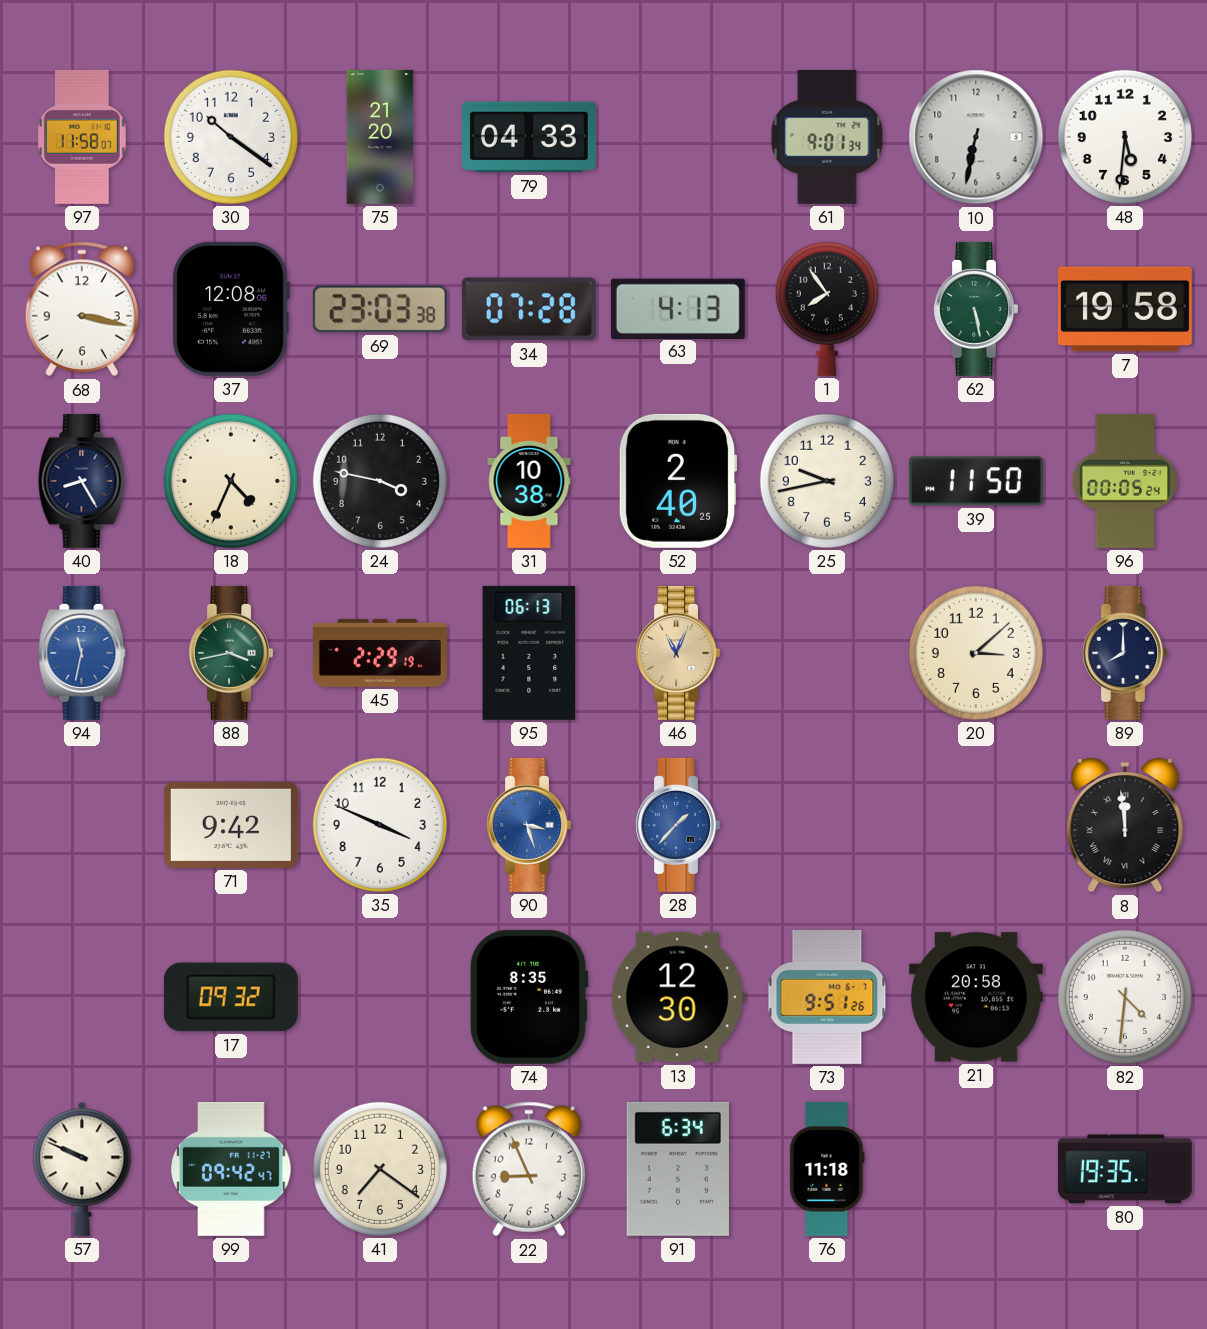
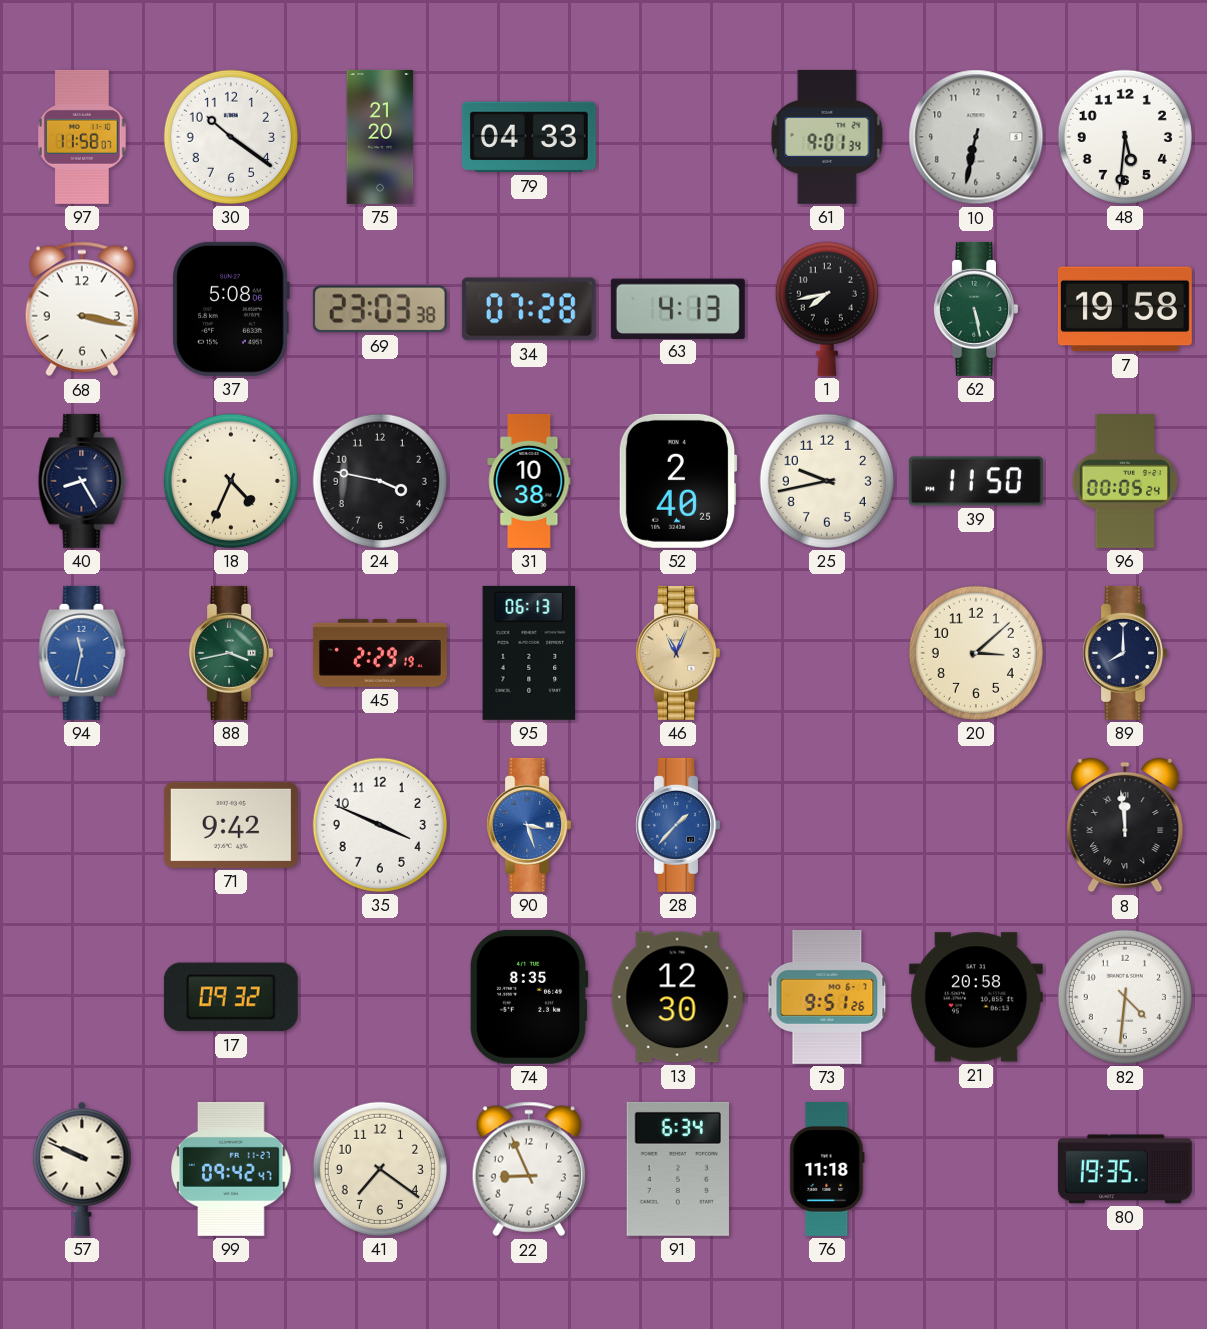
37: 12:08 -> 5:08
1: 7:54 -> 7:43
